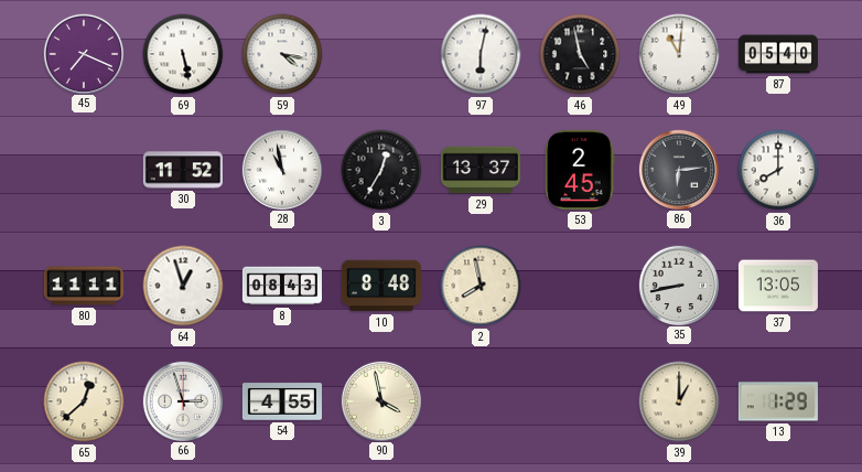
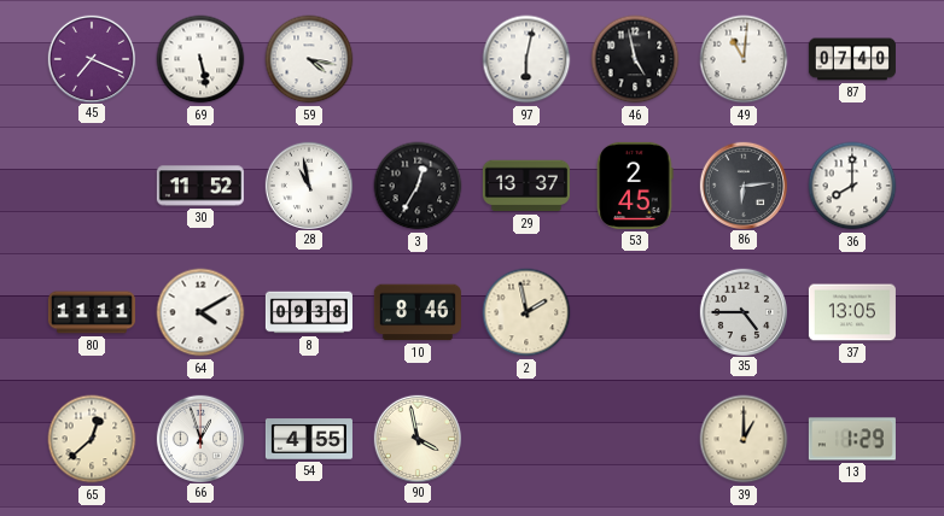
87: 05:40 -> 07:40
64: 12:57 -> 4:10
8: 08:43 -> 09:38
10: 8:48 -> 8:46
2: 7:58 -> 1:58
35: 8:43 -> 4:45
66: 2:57 -> 12:57
